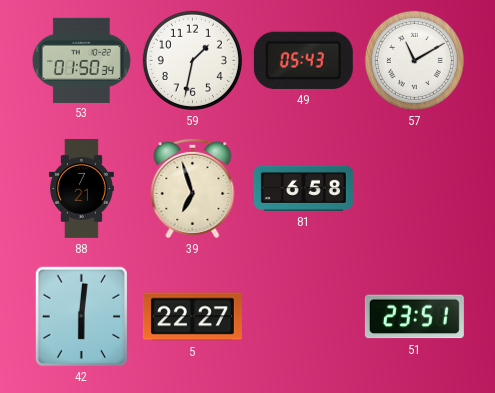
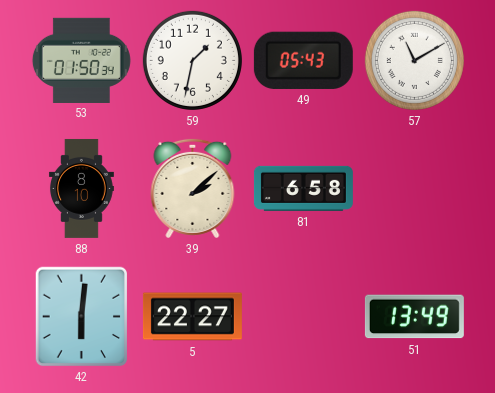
88: 7:21 -> 8:10
39: 6:57 -> 2:08
51: 23:51 -> 13:49
